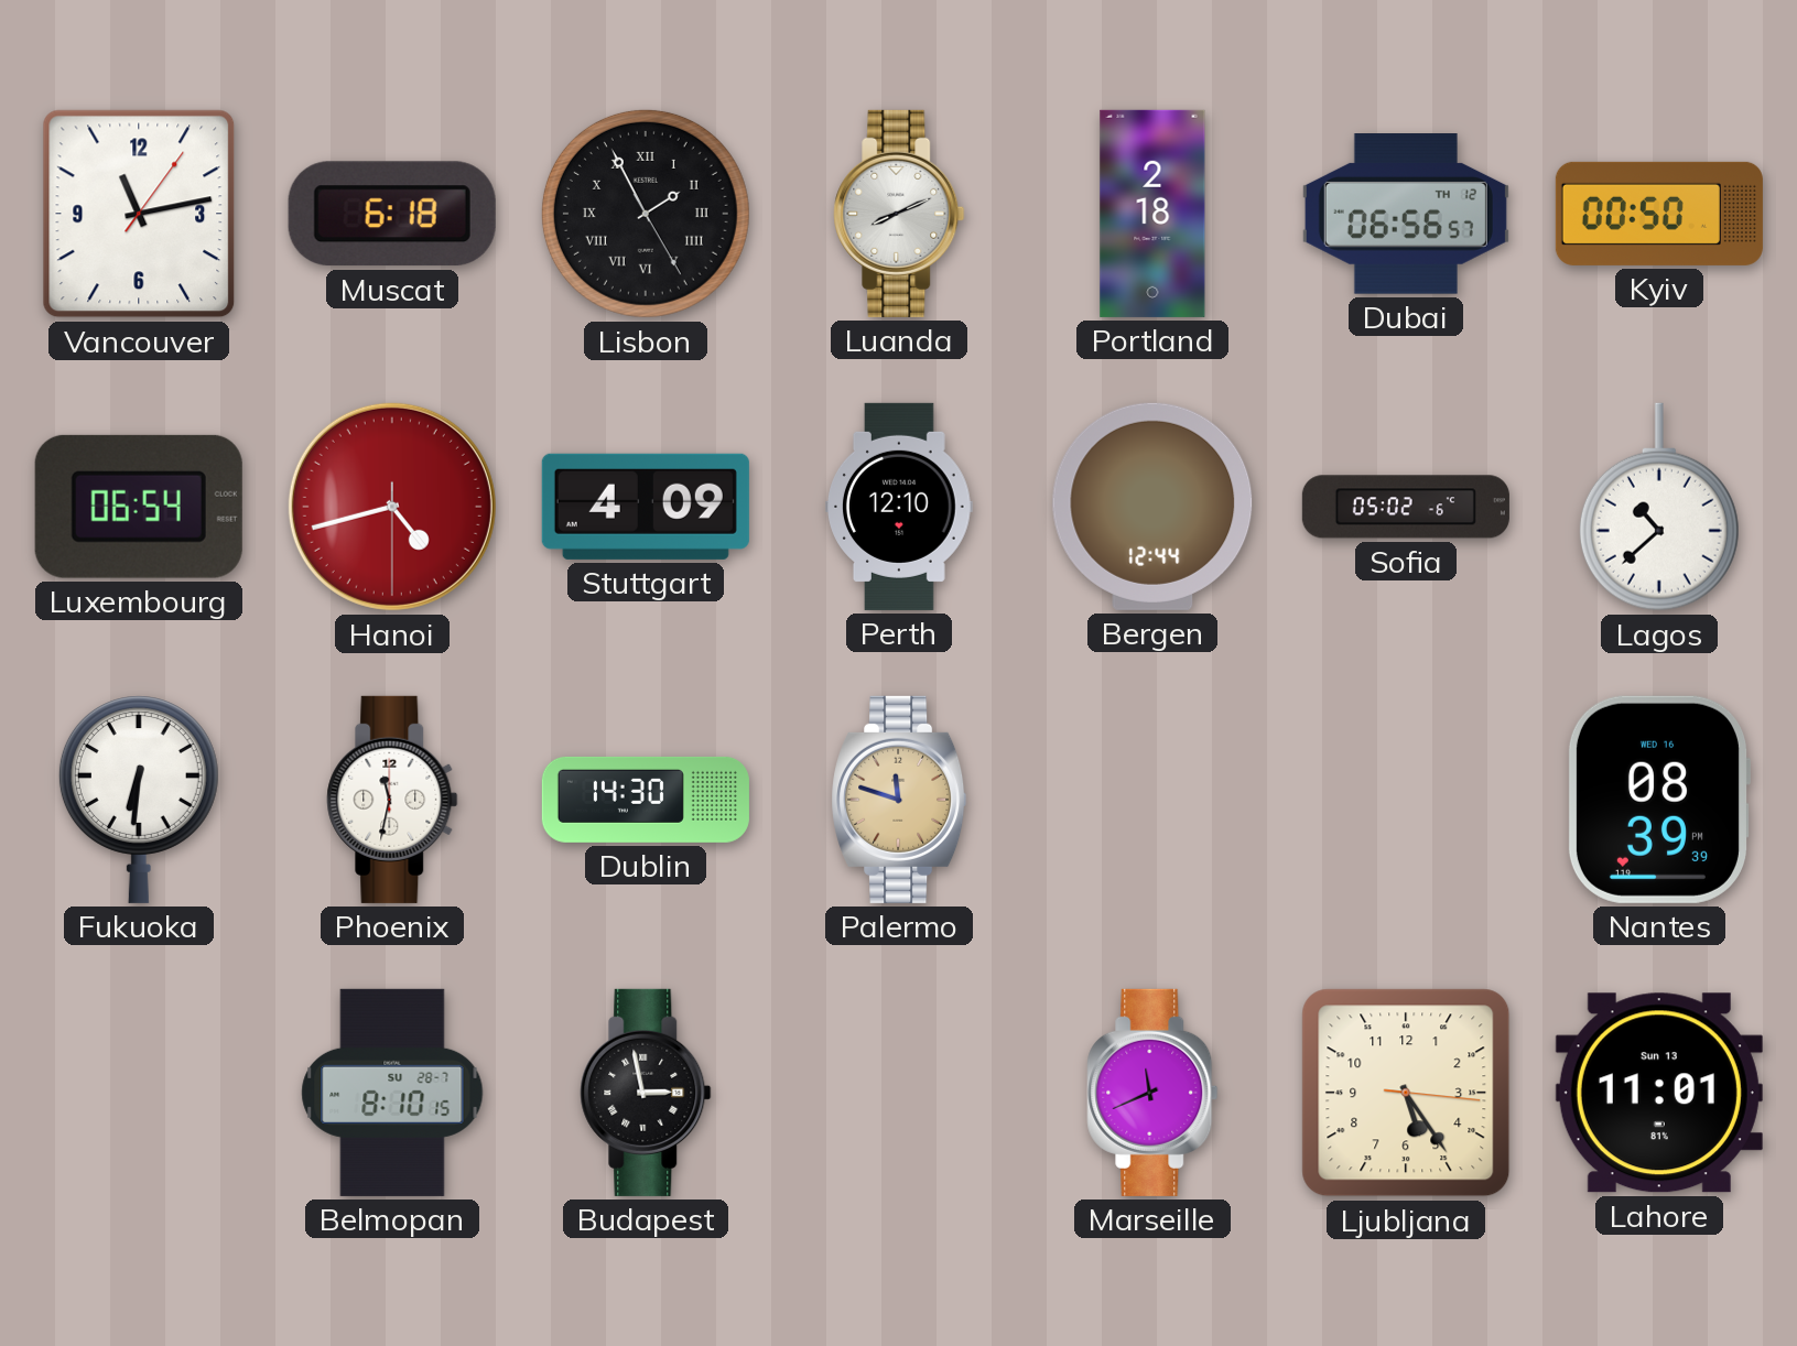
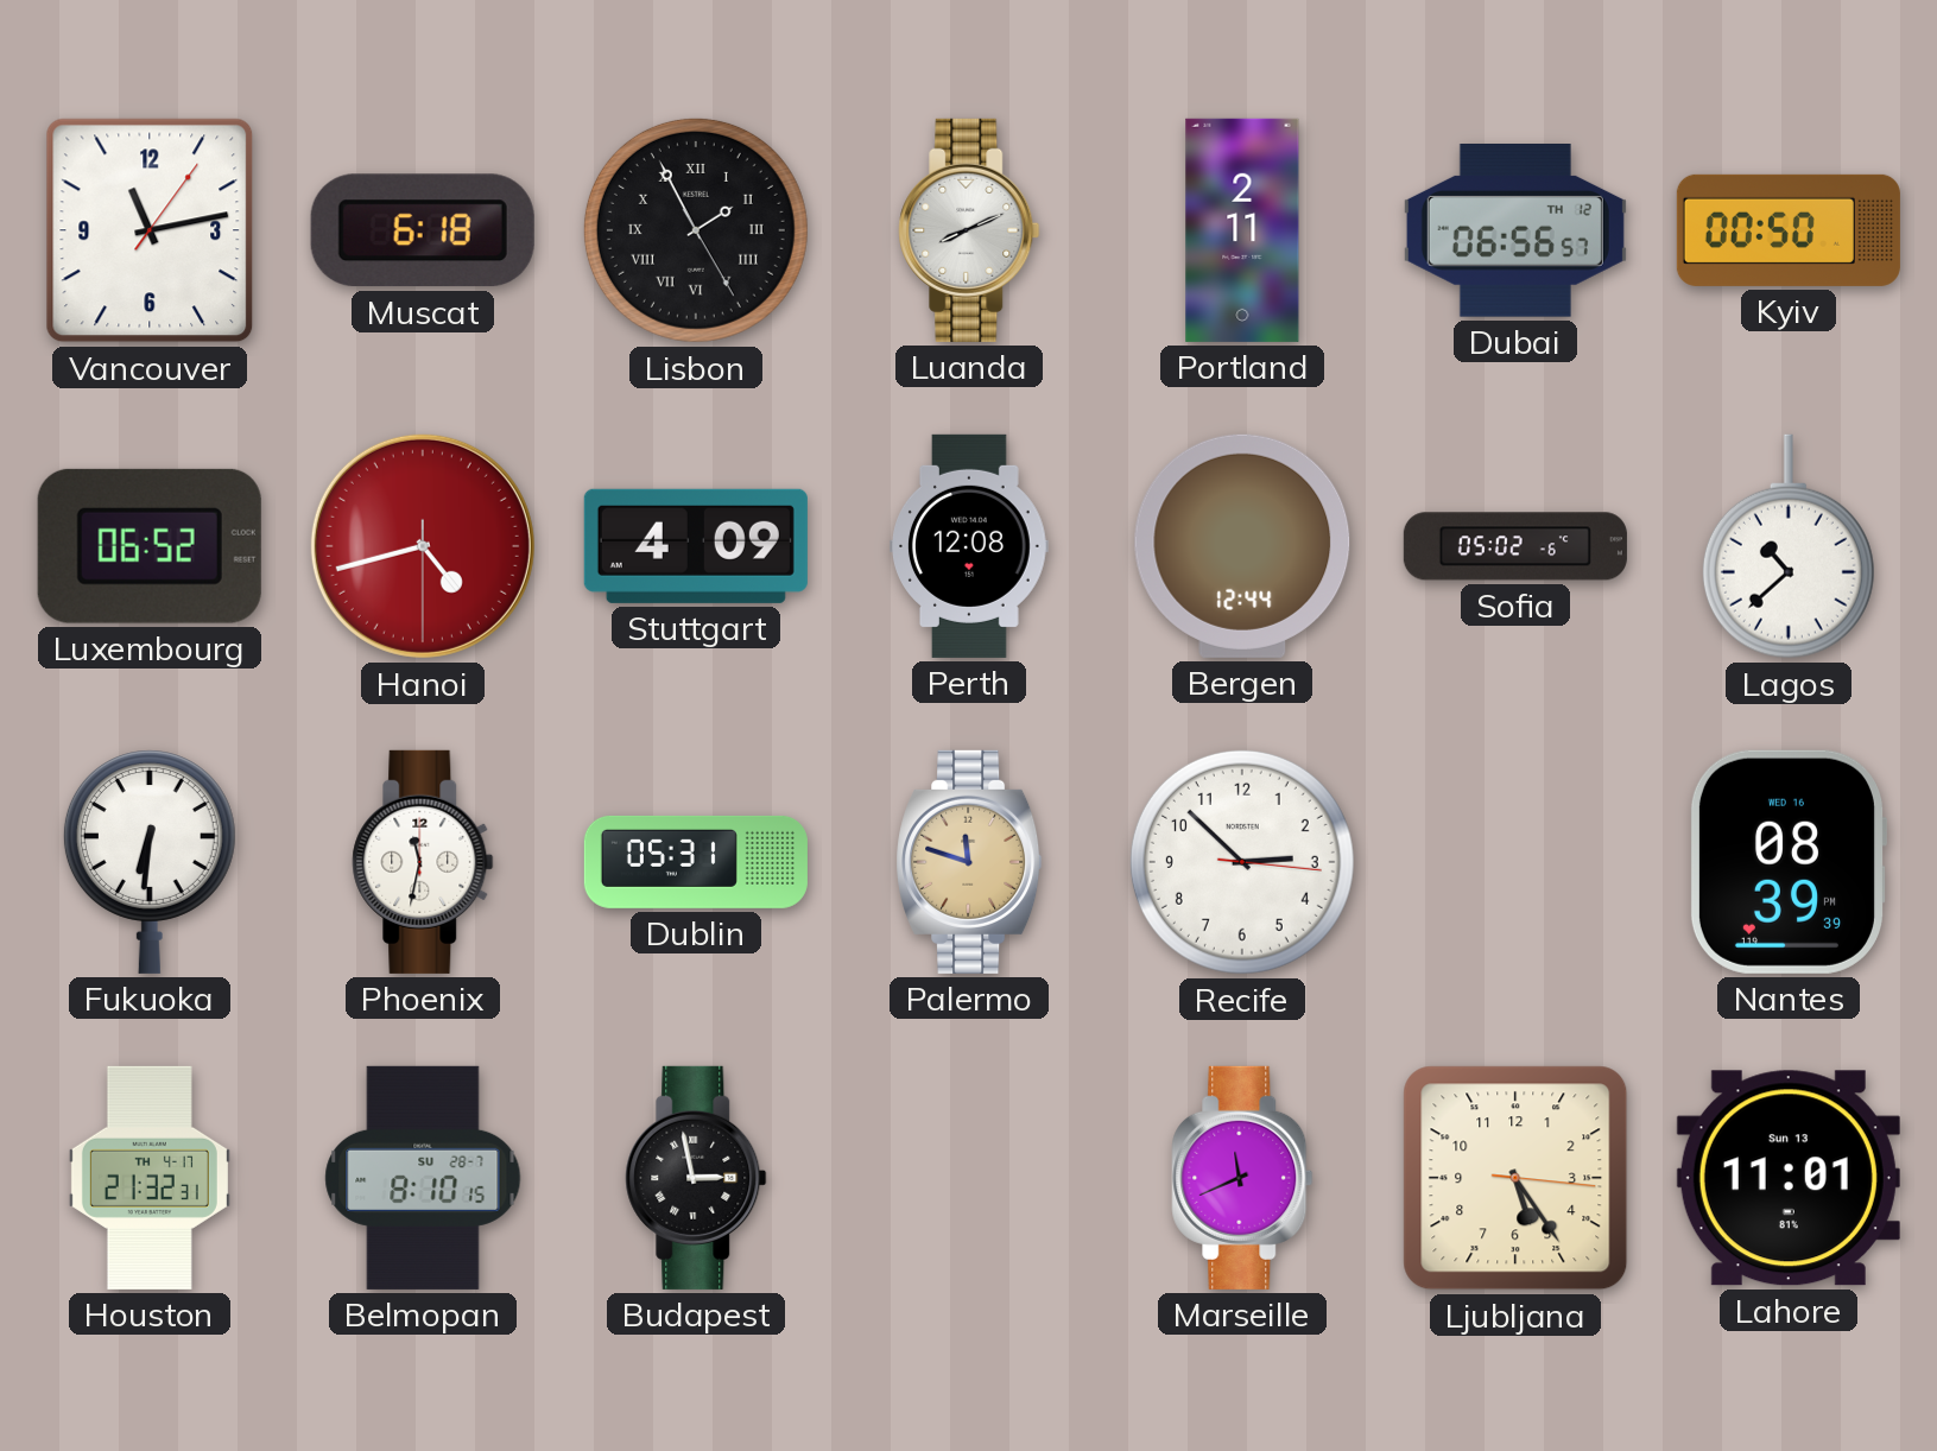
Portland: 2:18 -> 2:11
Luxembourg: 06:54 -> 06:52
Perth: 12:10 -> 12:08
Dublin: 14:30 -> 05:31
Recife: none -> 2:52
Houston: none -> 21:32
